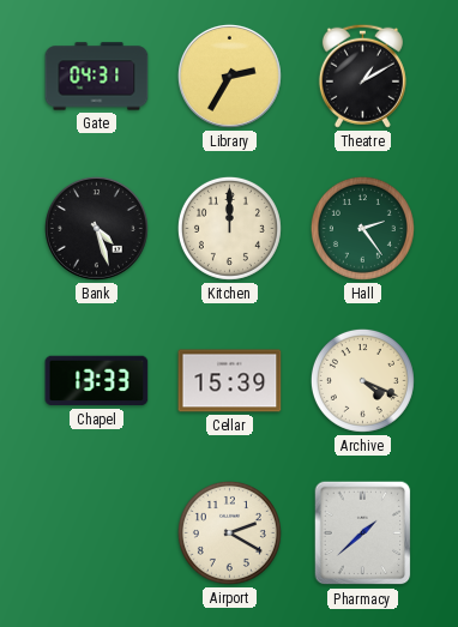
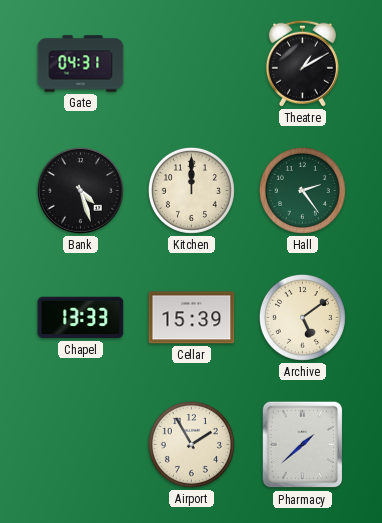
Library: 2:35 -> none
Archive: 4:19 -> 5:09
Airport: 2:20 -> 1:55
